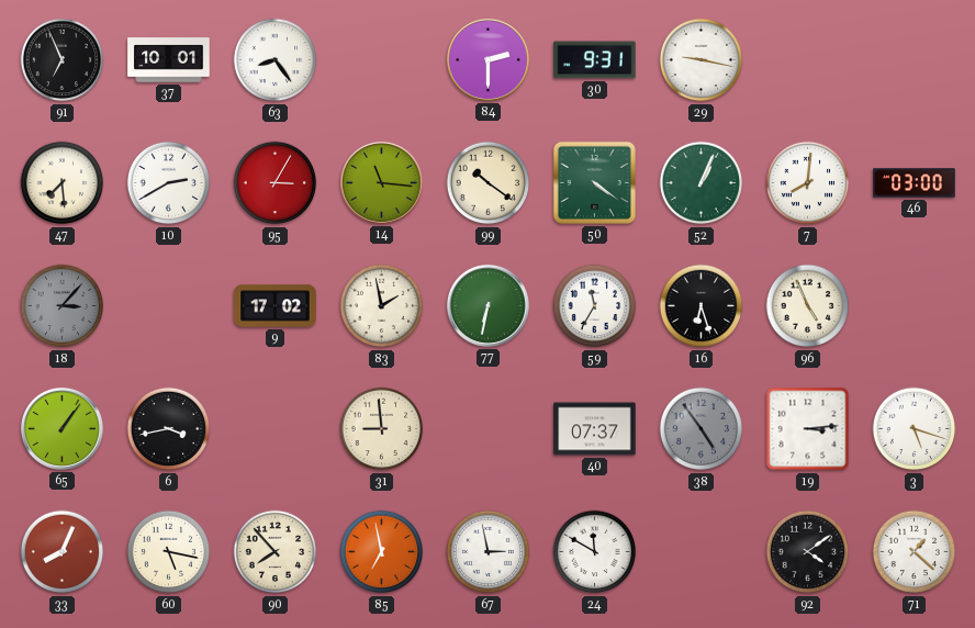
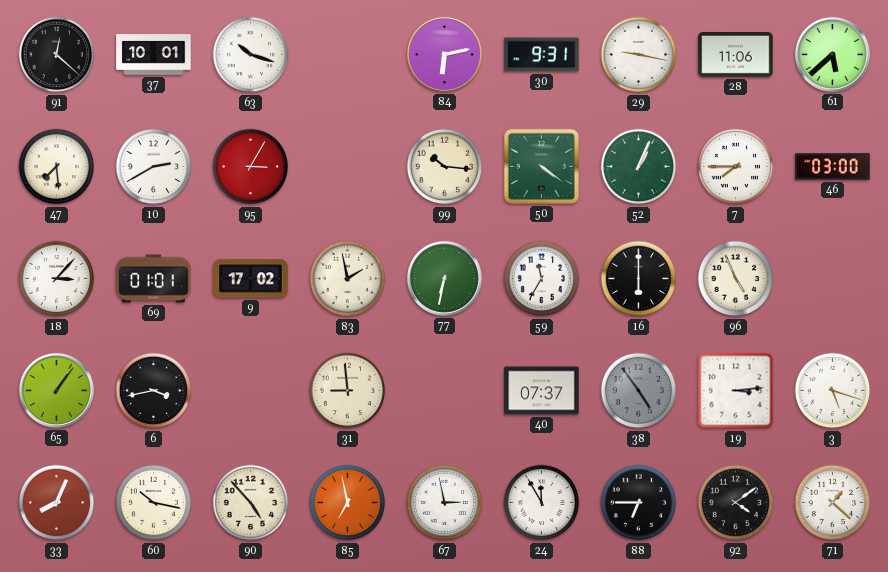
91: 6:56 -> 12:22
63: 8:24 -> 10:18
84: 2:30 -> 6:13
28: none -> 11:06
61: none -> 5:38
14: 11:16 -> none
99: 10:21 -> 10:16
7: 8:01 -> 7:45
18 dial: grey -> white
69: none -> 01:01
16: 6:27 -> 6:00
60: 5:17 -> 10:17
90: 7:53 -> 4:53
24: 11:50 -> 11:55
88: none -> 6:45
